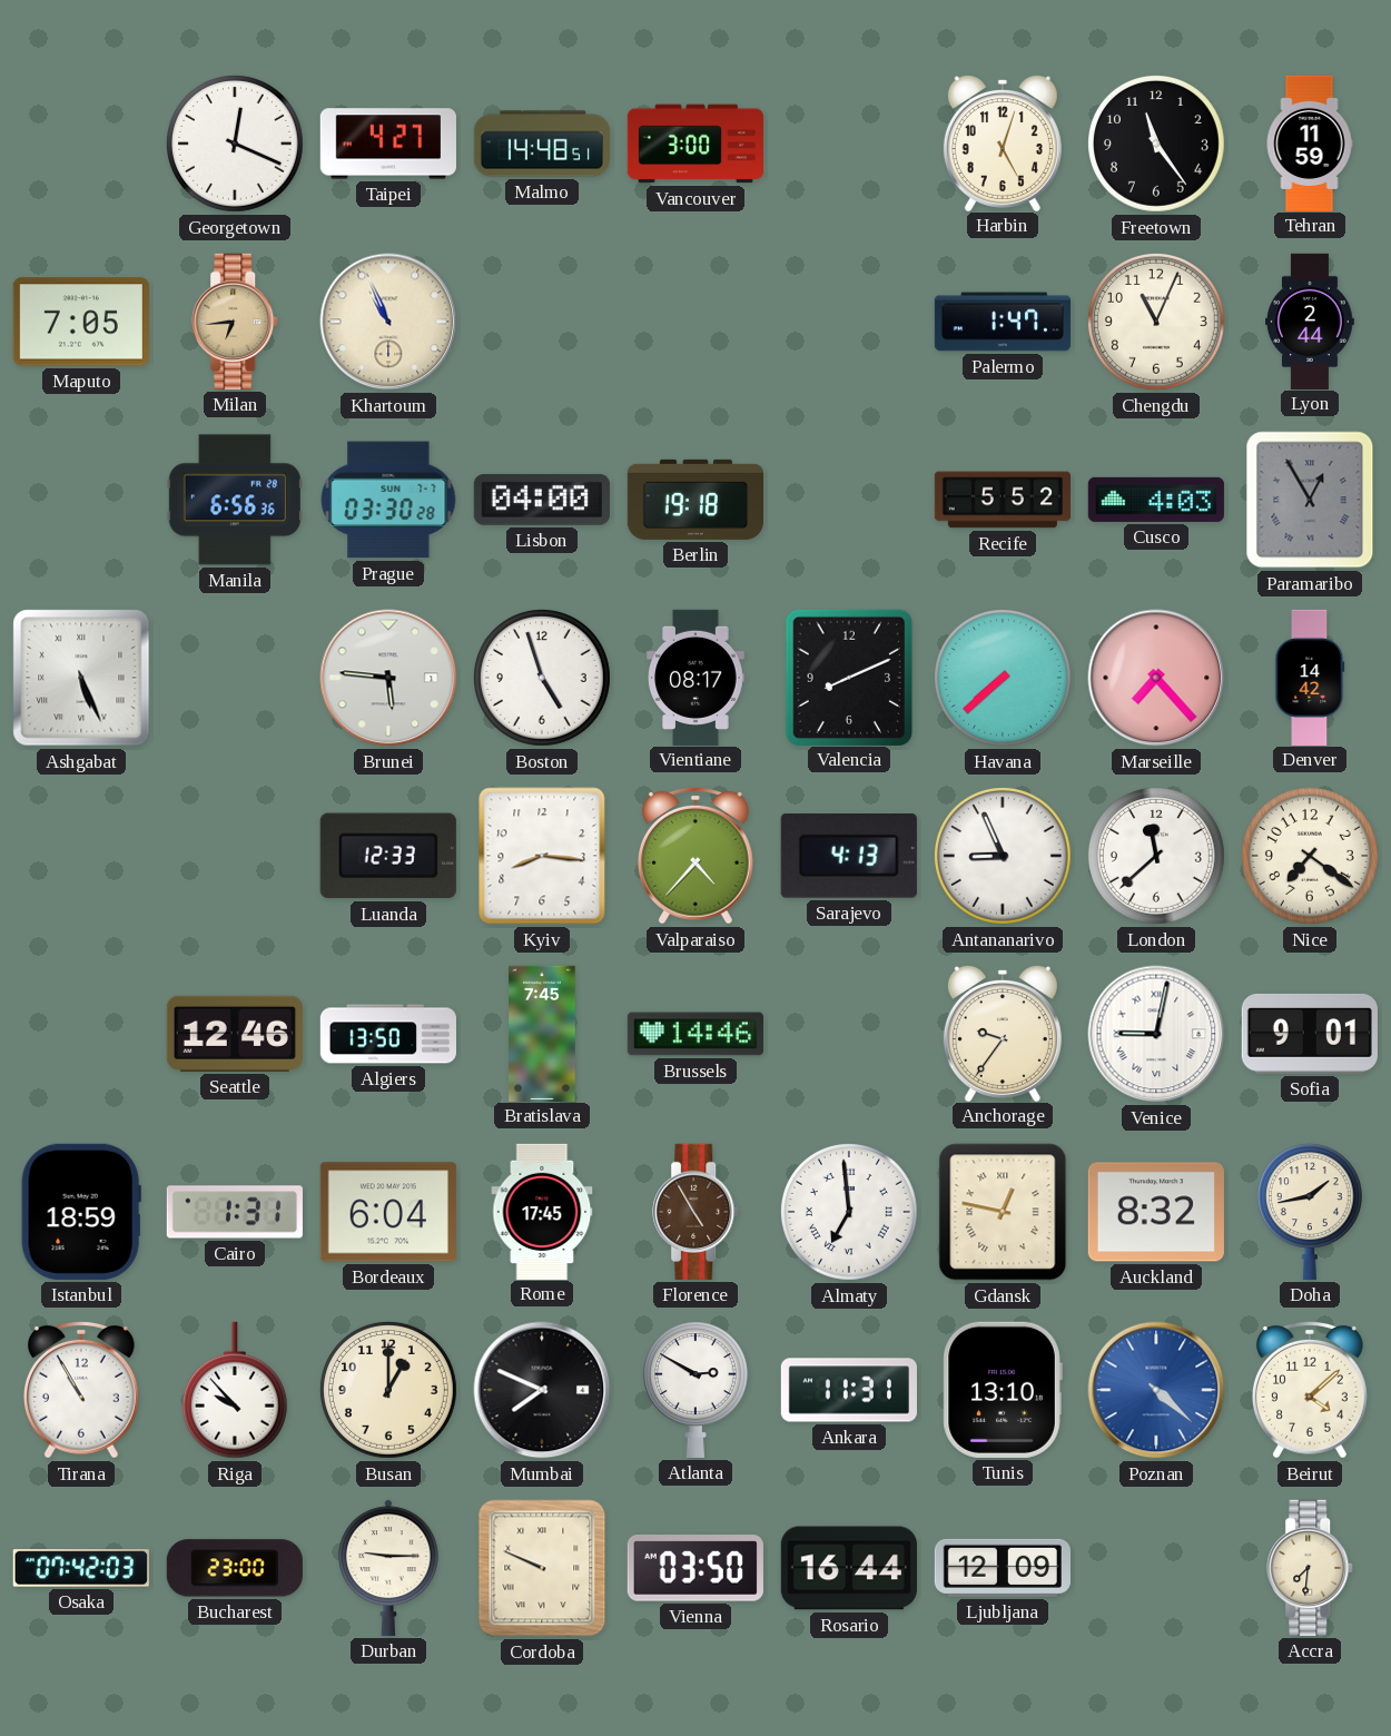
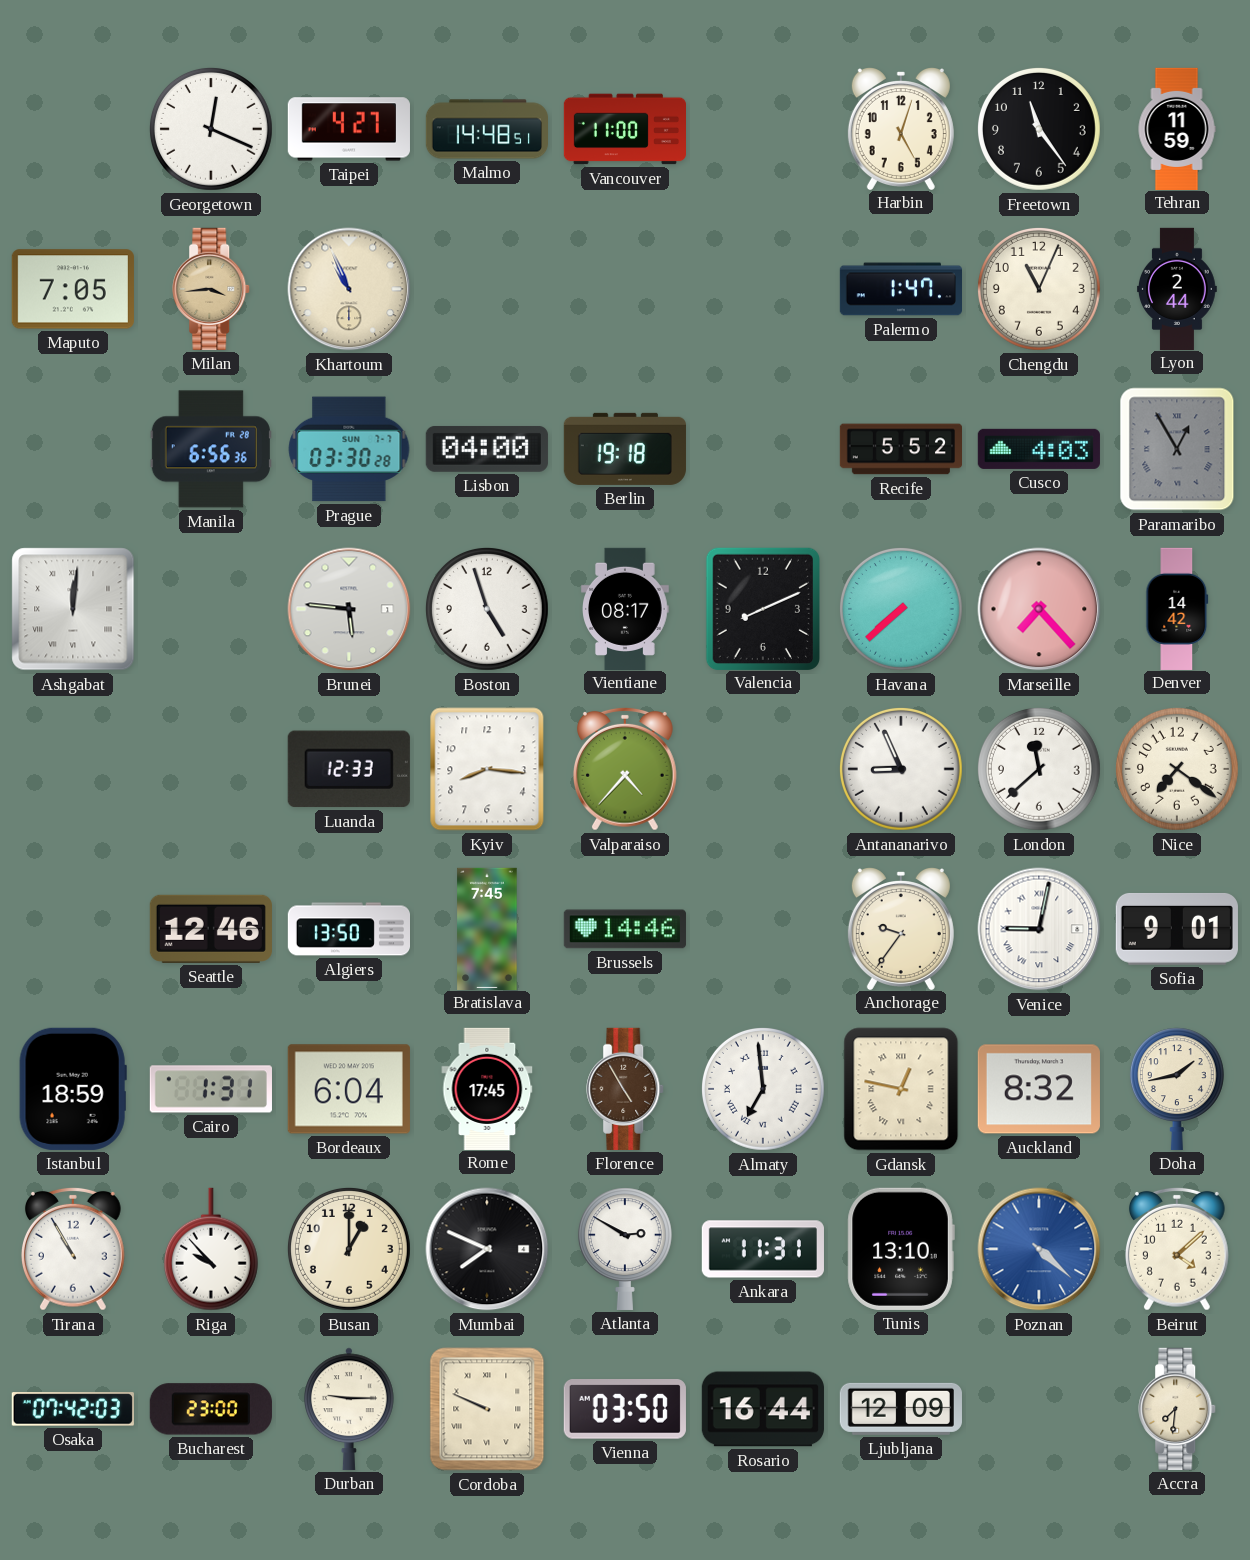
Vancouver: 3:00 -> 11:00
Milan: 6:44 -> 3:44
Ashgabat: 5:26 -> 12:01
Sarajevo: 4:13 -> none
